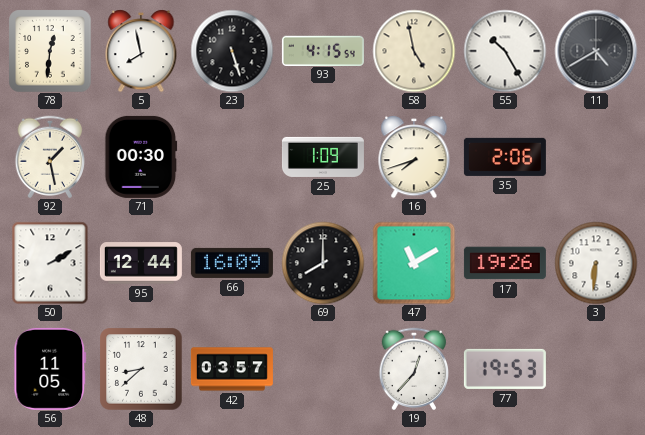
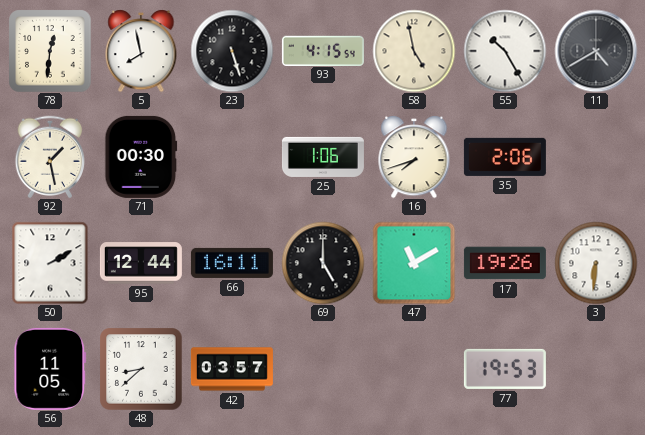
25: 1:09 -> 1:06
66: 16:09 -> 16:11
69: 8:00 -> 5:00
19: 12:37 -> none
